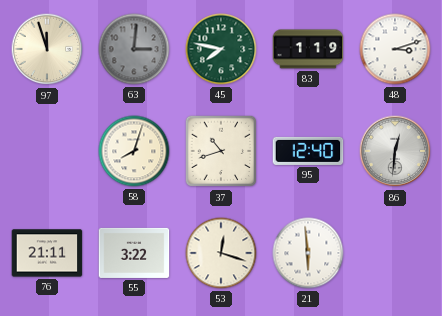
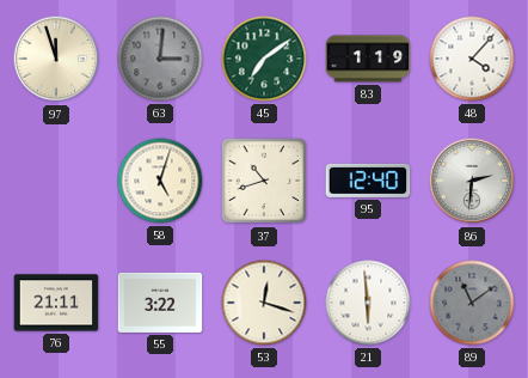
45: 7:47 -> 7:09
48: 3:12 -> 4:07
58: 8:03 -> 5:03
86: 12:31 -> 2:31
89: none -> 11:09
